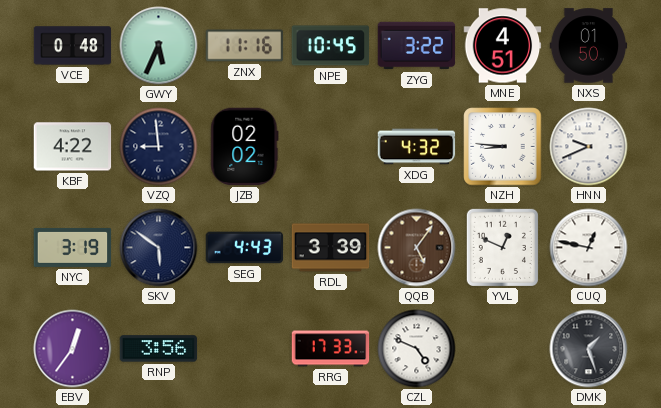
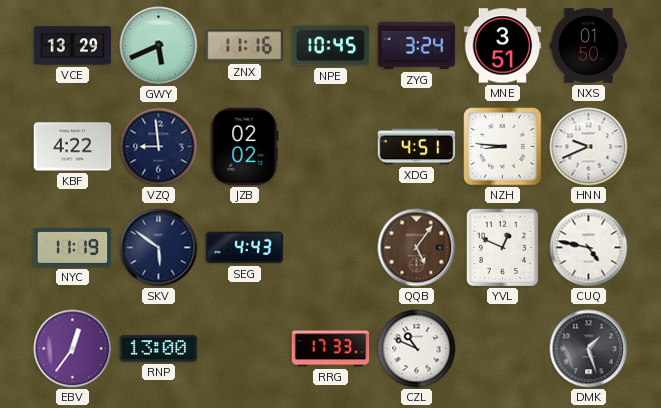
VCE: 0:48 -> 13:29
GWY: 5:34 -> 5:41
ZYG: 3:22 -> 3:24
MNE: 4:51 -> 3:51
XDG: 4:32 -> 4:51
NYC: 3:19 -> 11:19
RDL: 3:39 -> none
CUQ: 12:47 -> 4:47
RNP: 3:56 -> 13:00
CZL: 4:49 -> 10:49
